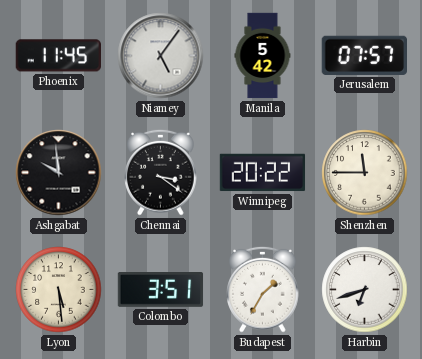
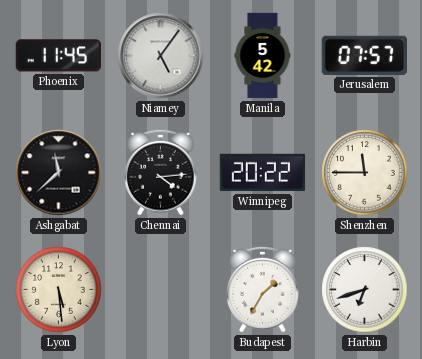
Ashgabat: 9:59 -> 11:38
Chennai: 3:21 -> 4:14
Colombo: 3:51 -> none
